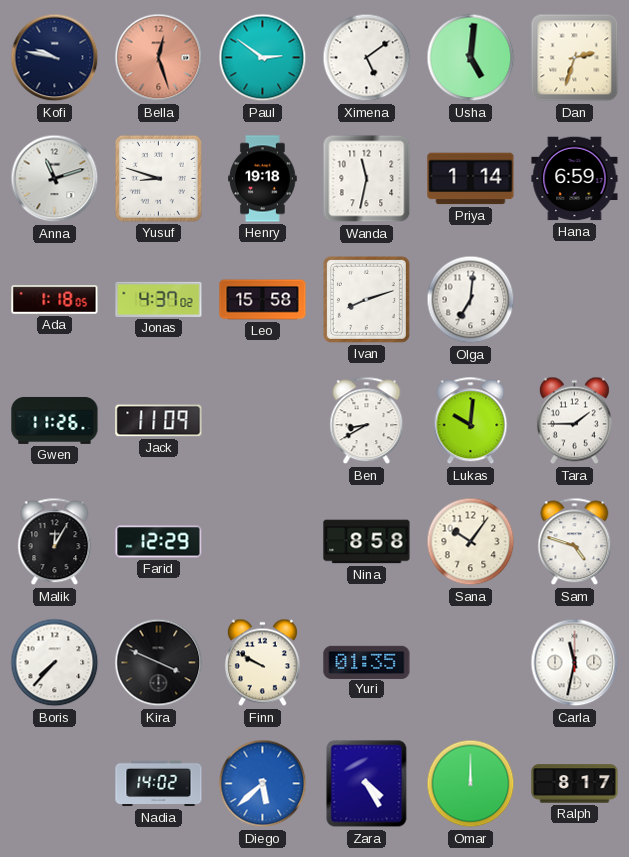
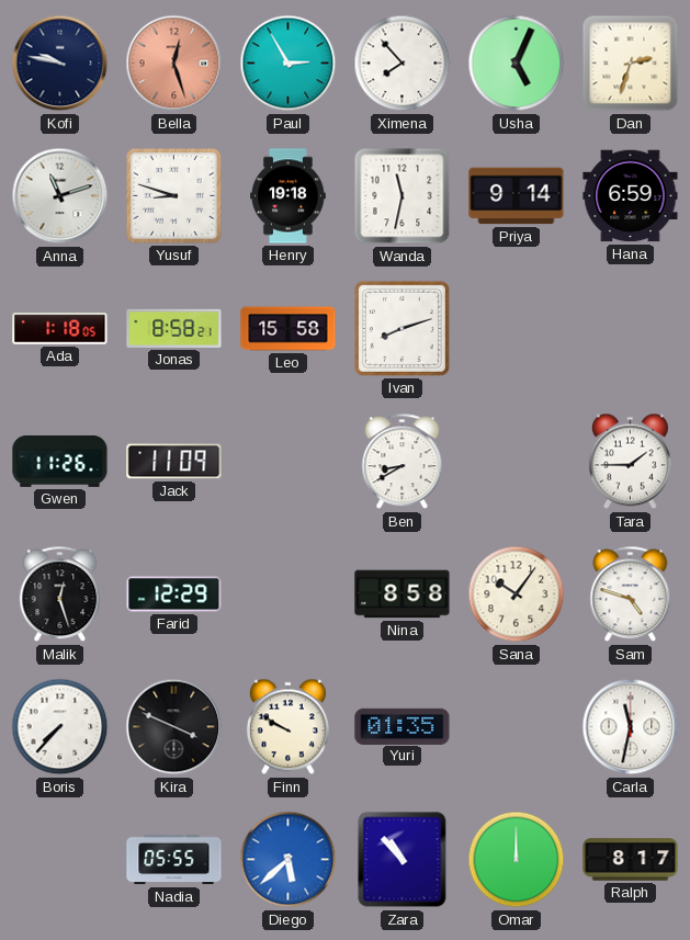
Paul: 2:51 -> 2:55
Ximena: 5:09 -> 7:53
Usha: 5:01 -> 5:04
Priya: 1:14 -> 9:14
Jonas: 4:37 -> 8:58
Olga: 7:01 -> none
Lukas: 10:01 -> none
Malik: 12:05 -> 12:27
Nadia: 14:02 -> 05:55
Zara: 4:25 -> 10:53
